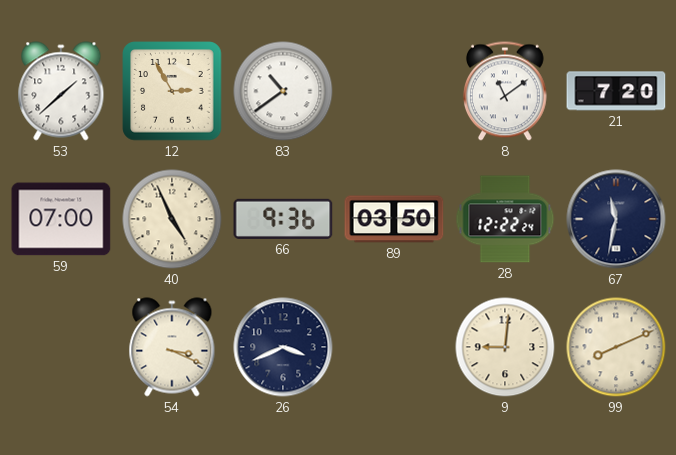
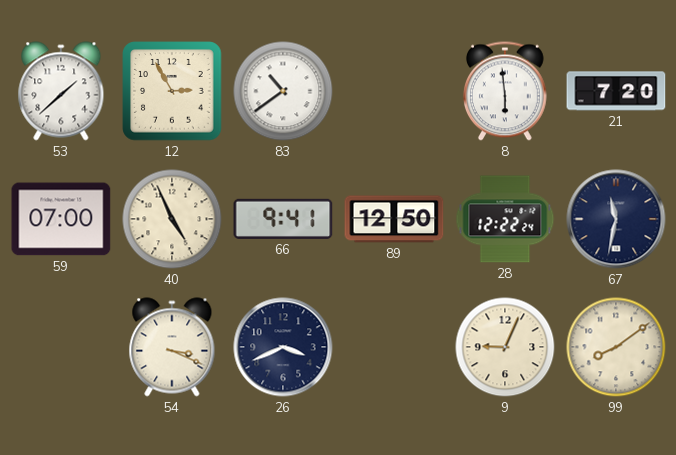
8: 11:09 -> 5:59
66: 9:36 -> 9:41
89: 03:50 -> 12:50
9: 9:01 -> 9:04
99: 8:11 -> 8:09
